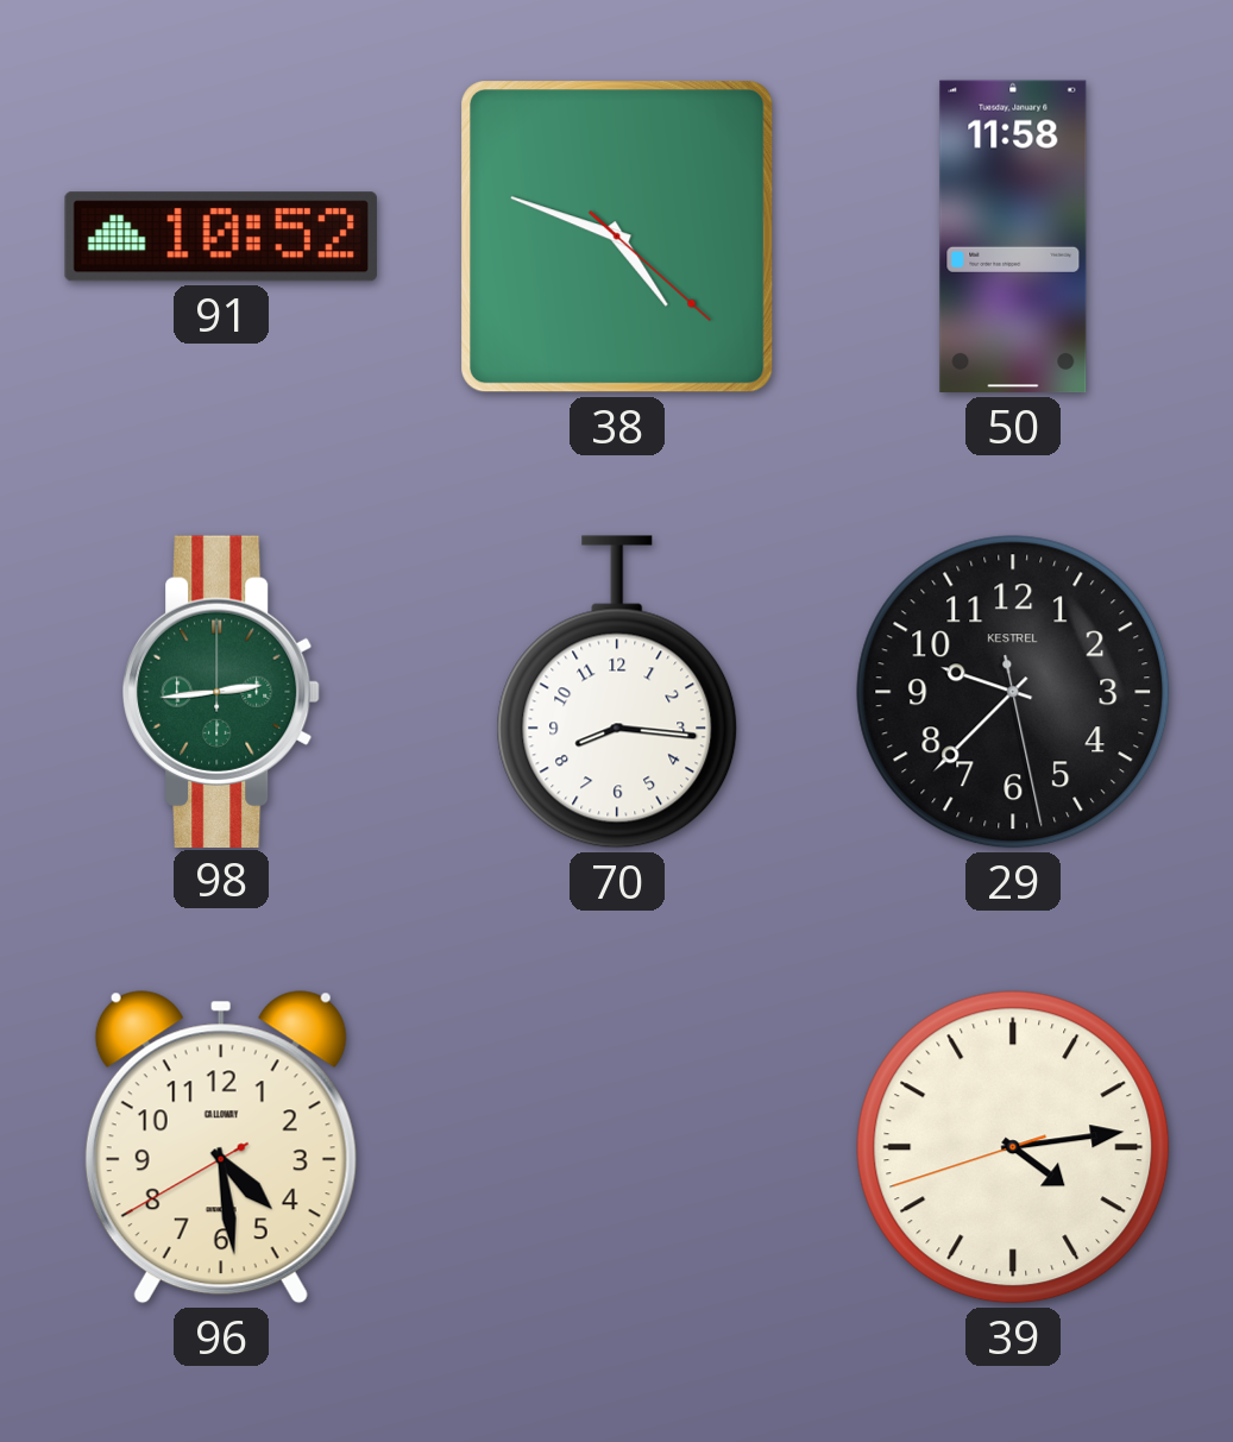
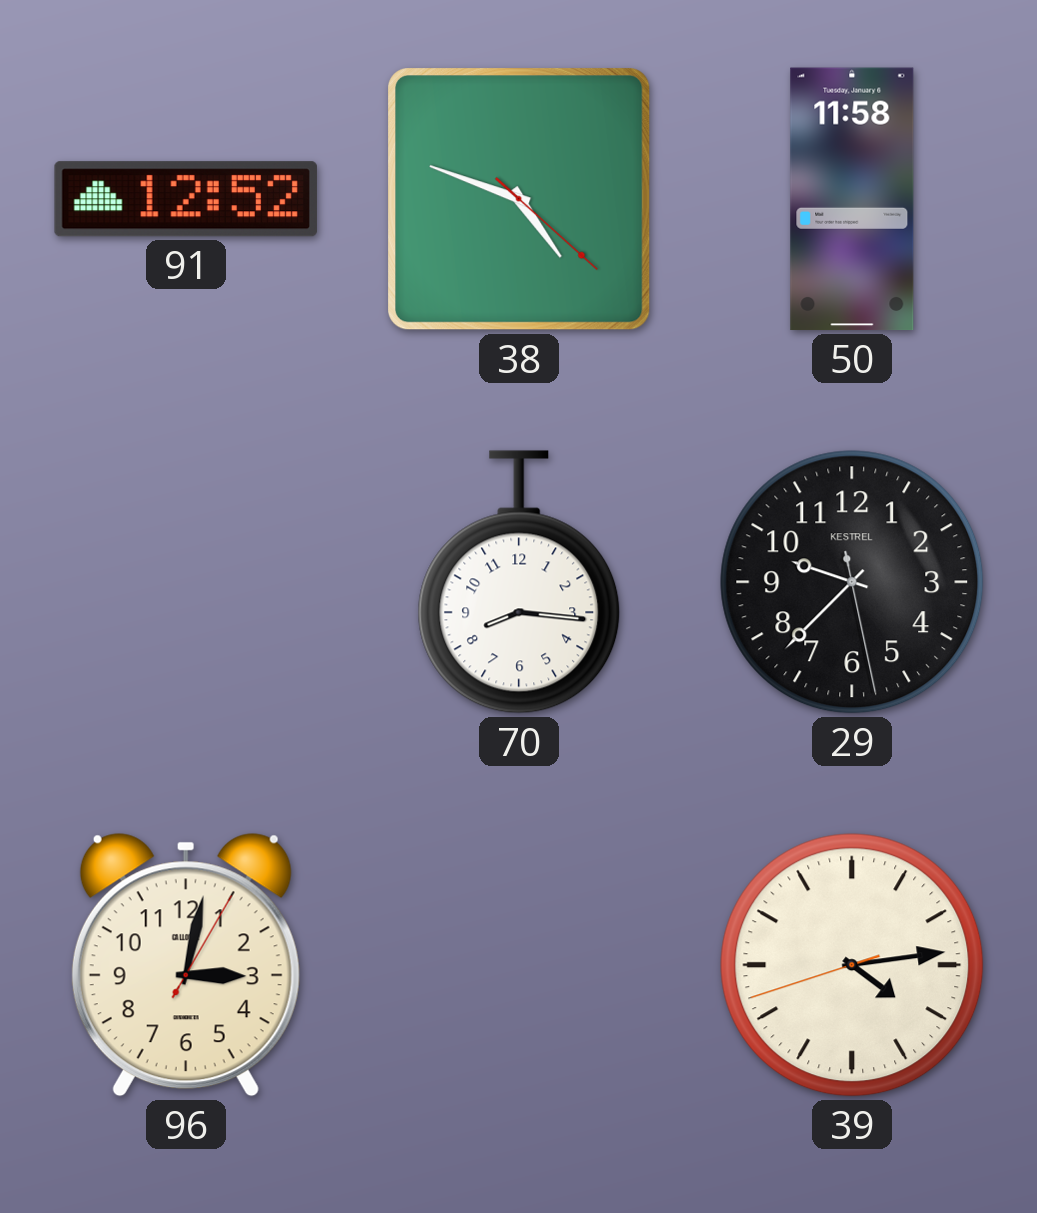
91: 10:52 -> 12:52
98: 2:44 -> none
96: 4:28 -> 3:02
